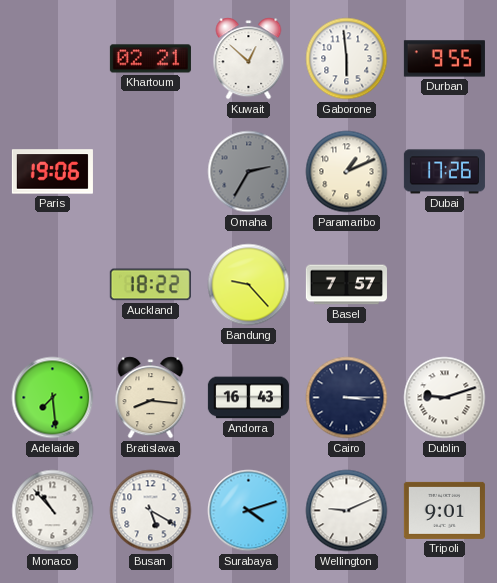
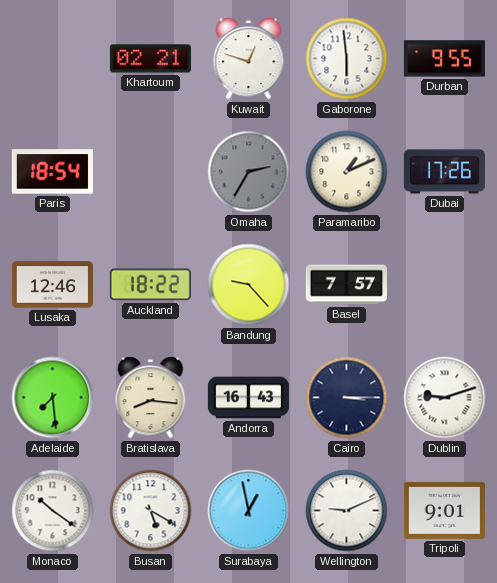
Kuwait: 12:52 -> 12:48
Paris: 19:06 -> 18:54
Lusaka: none -> 12:46
Monaco: 10:53 -> 10:21
Surabaya: 4:12 -> 12:58
